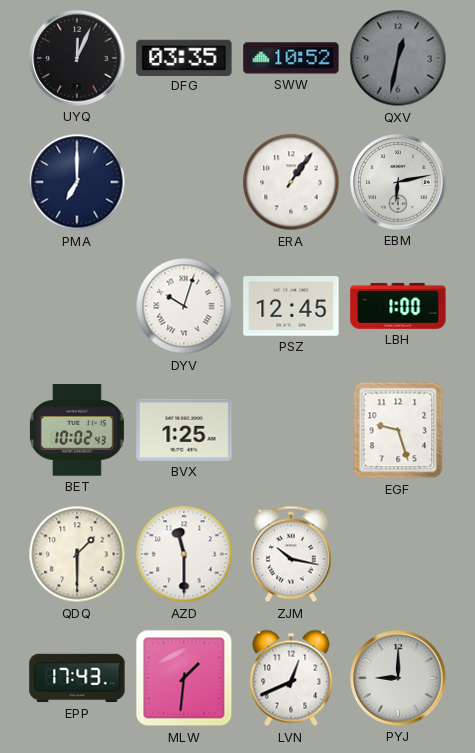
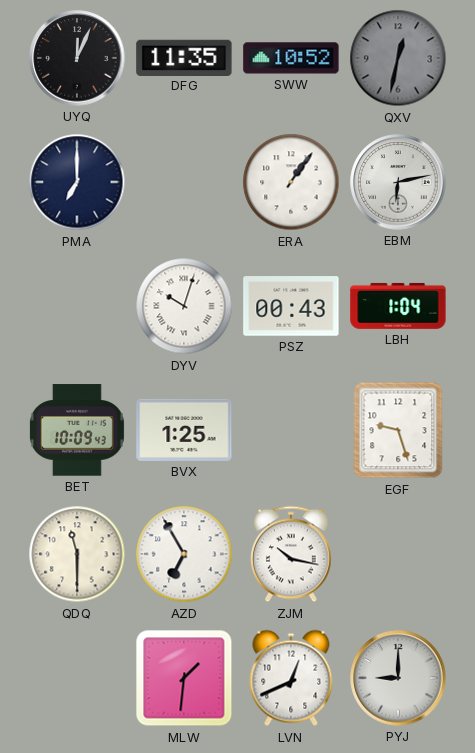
DFG: 03:35 -> 11:35
PSZ: 12:45 -> 00:43
LBH: 1:00 -> 1:04
BET: 10:02 -> 10:09
QDQ: 1:30 -> 11:30
AZD: 11:30 -> 6:55
EPP: 17:43 -> none
